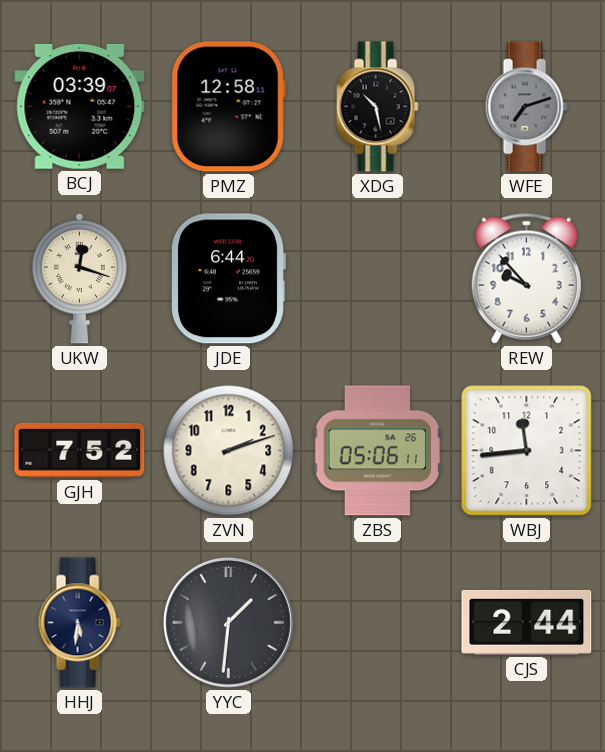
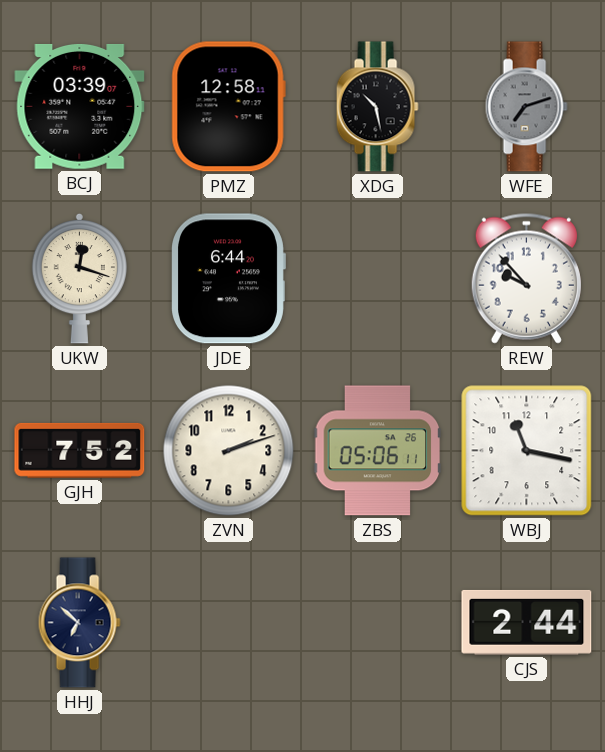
WBJ: 11:44 -> 11:17
HHJ: 5:31 -> 6:52
YYC: 1:31 -> none
